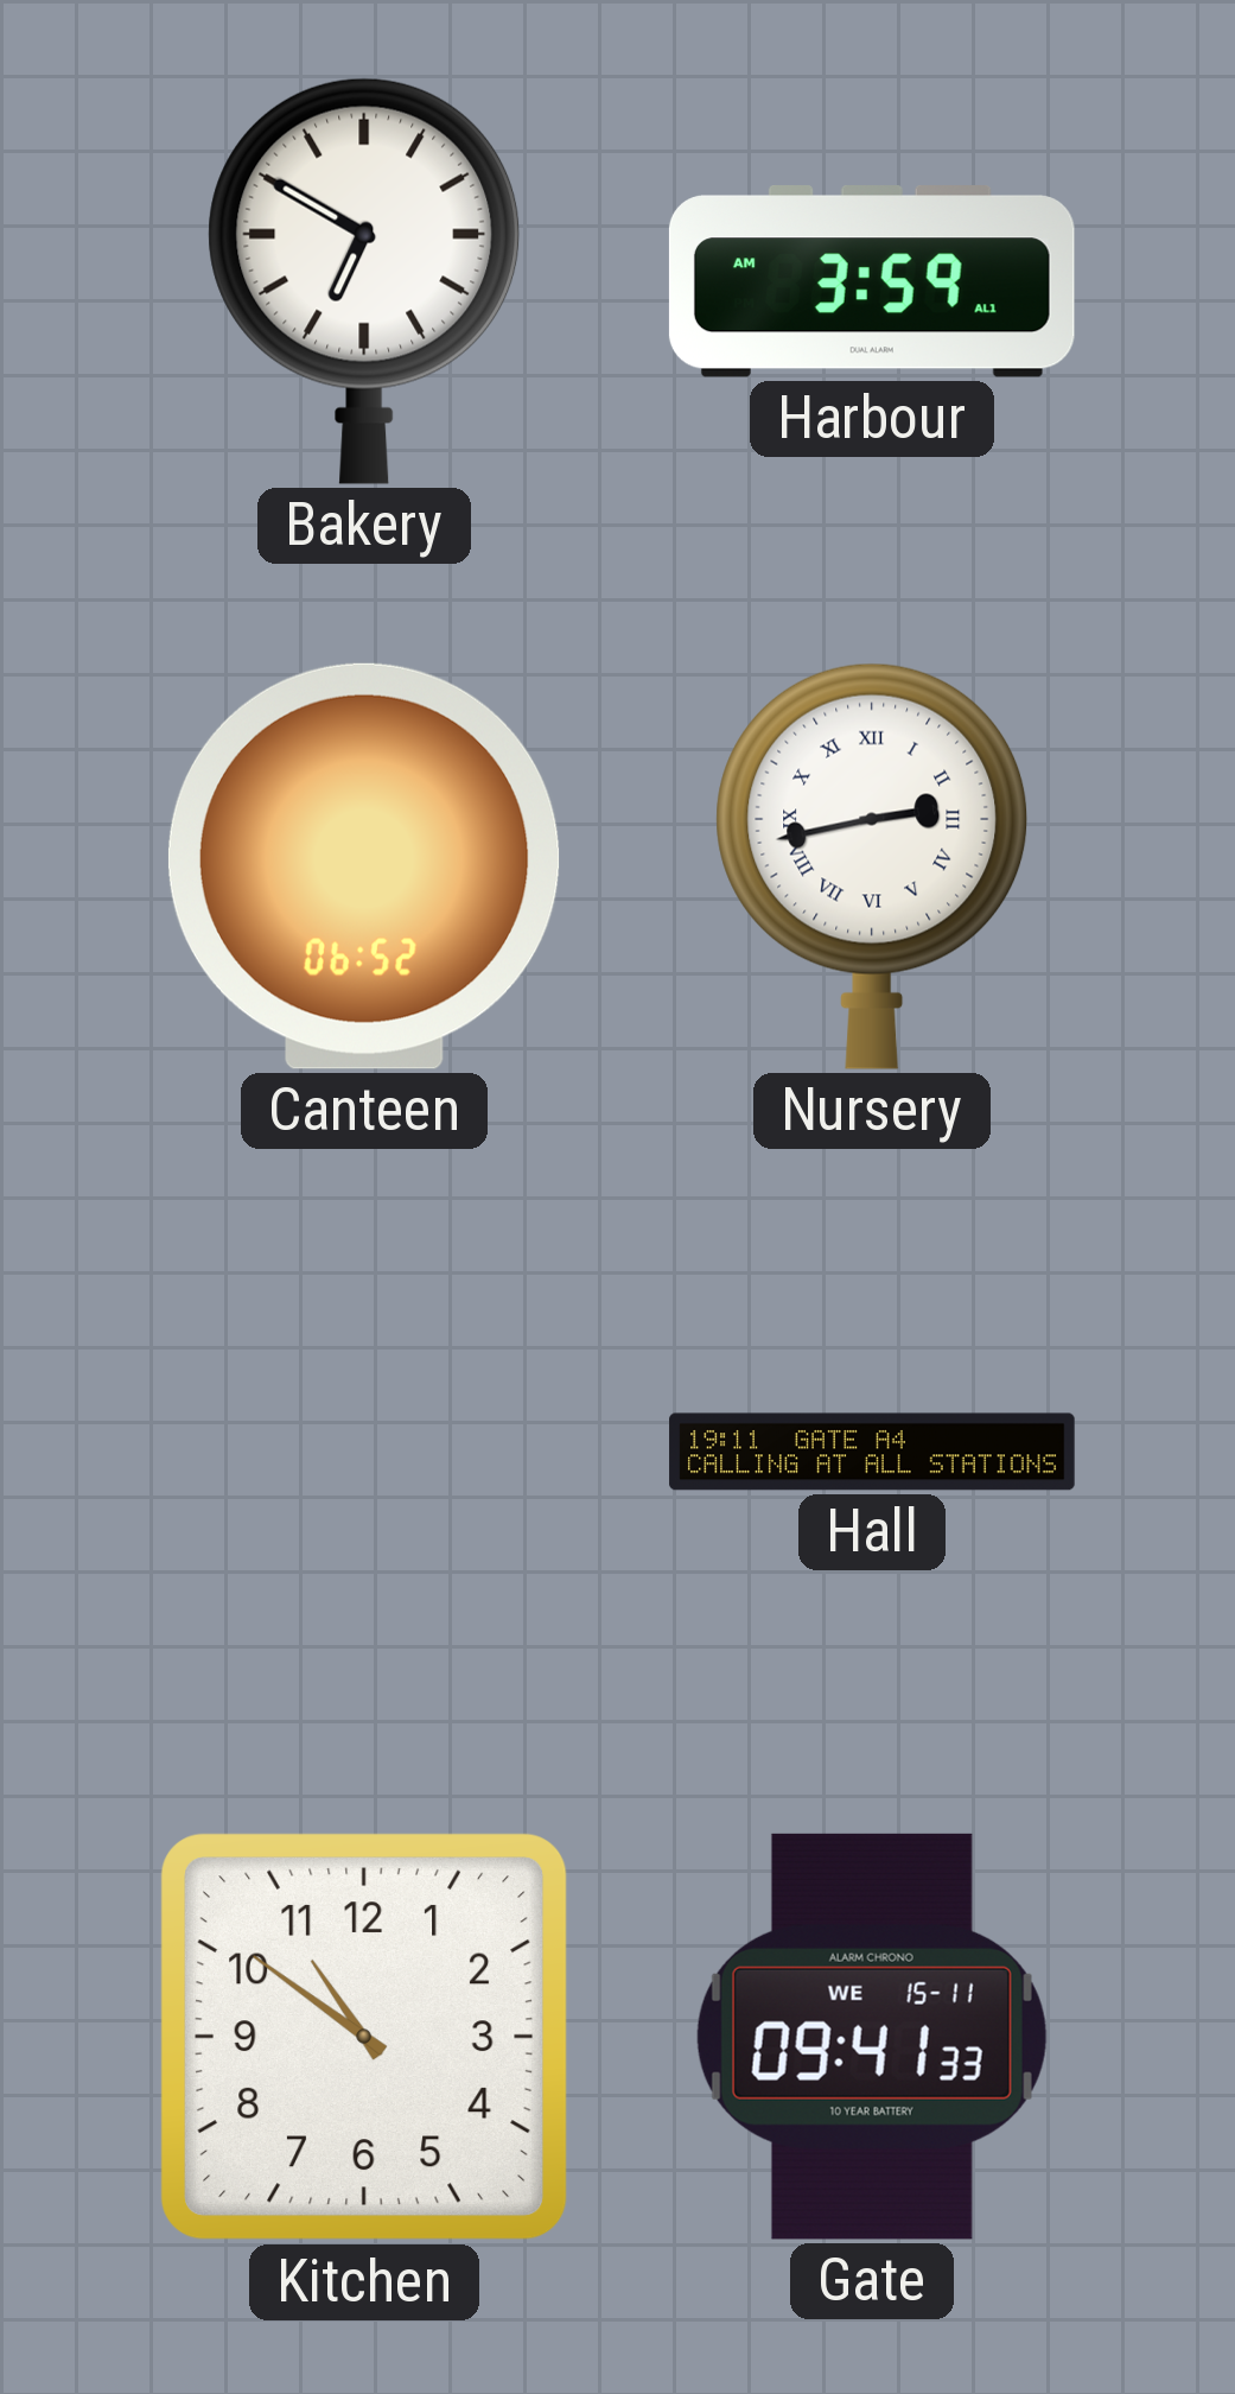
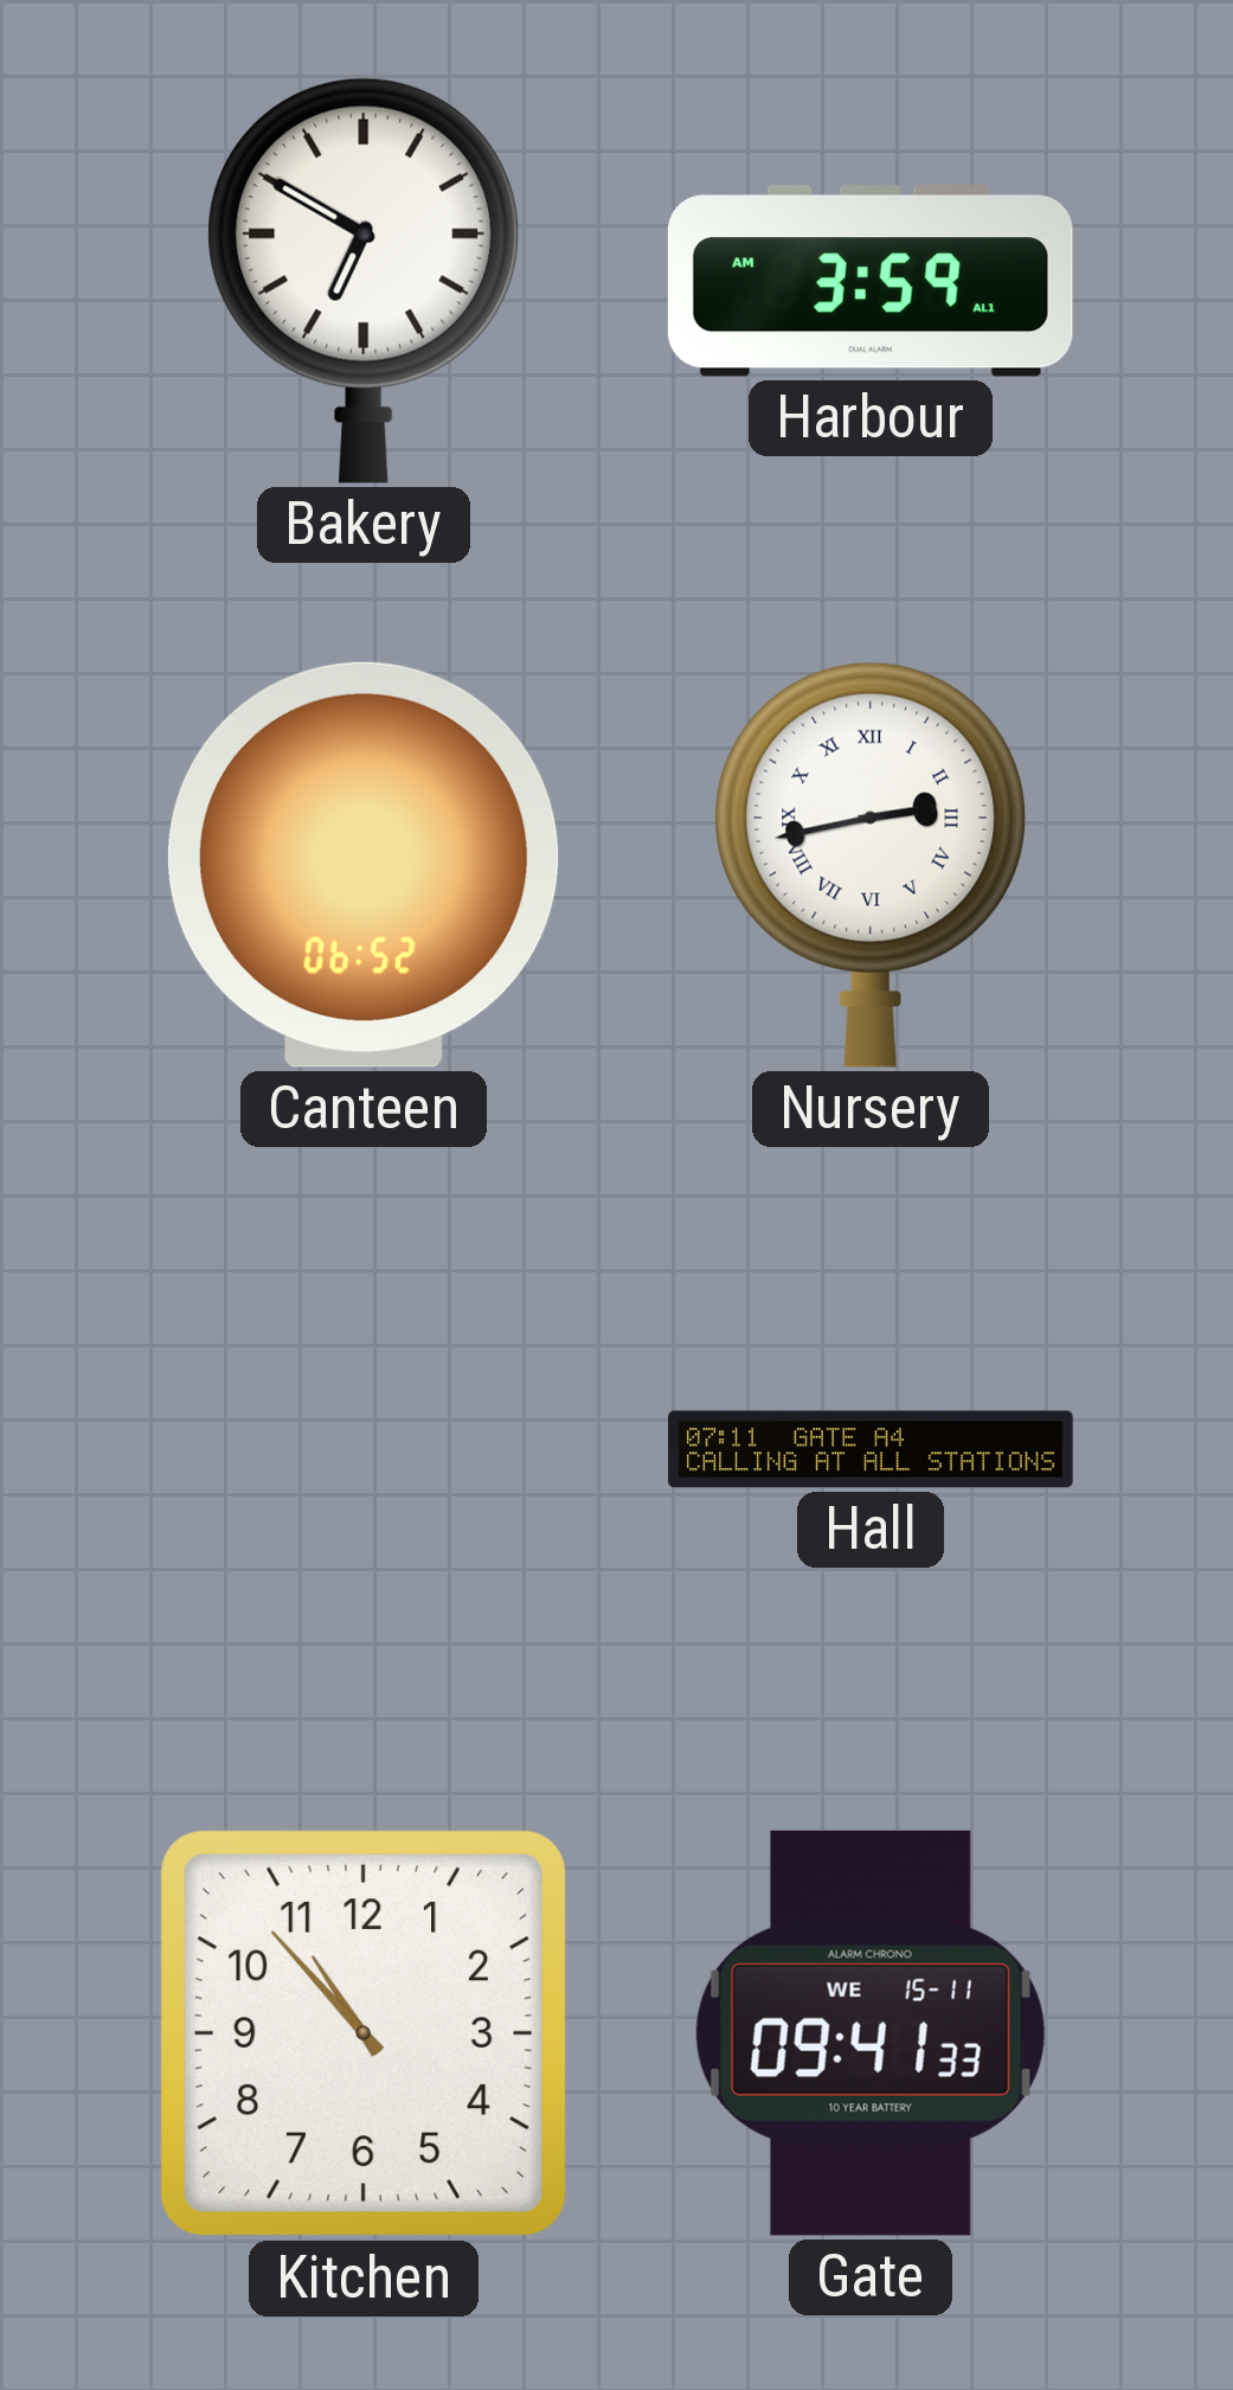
Hall: 19:11 -> 07:11
Kitchen: 10:51 -> 10:53
